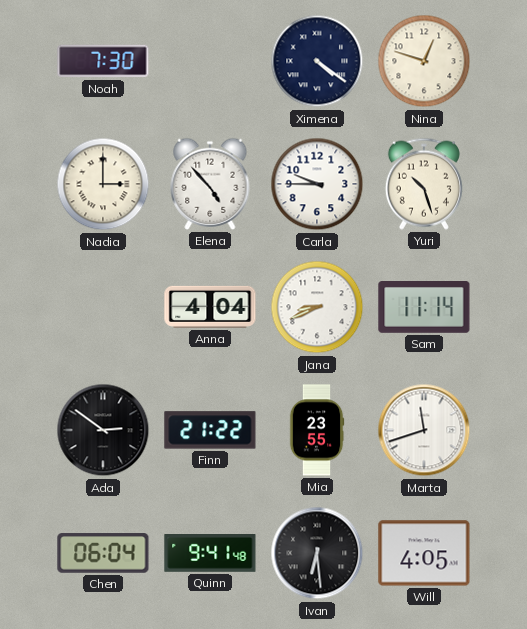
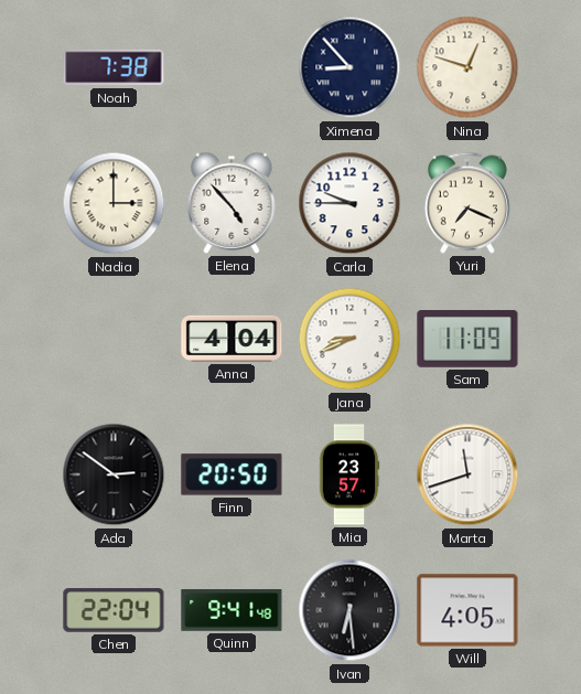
Noah: 7:30 -> 7:38
Ximena: 4:21 -> 8:53
Yuri: 10:27 -> 7:19
Sam: 11:14 -> 11:09
Finn: 21:22 -> 20:50
Mia: 23:55 -> 23:57
Chen: 06:04 -> 22:04
